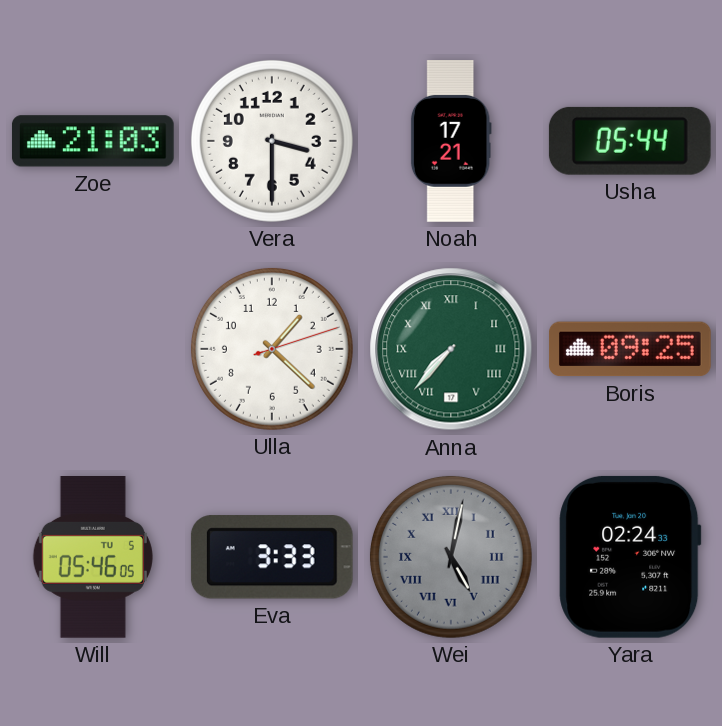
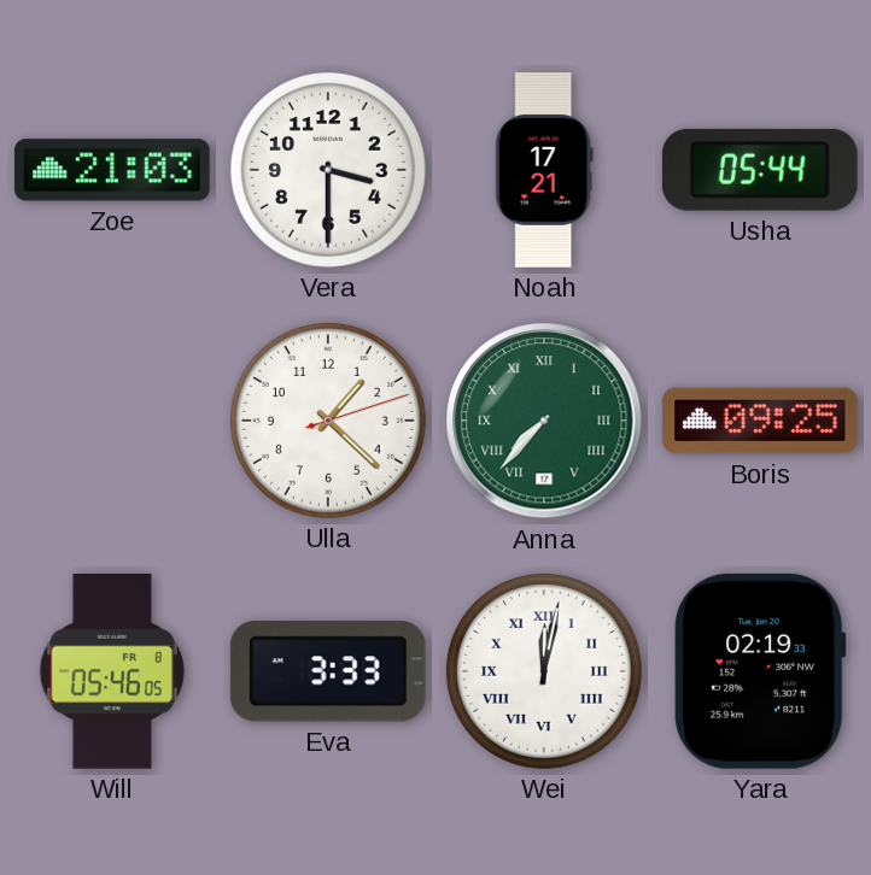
Will date: TU 5 -> FR 8
Wei: 5:02 -> 12:02
Wei dial: grey -> white
Yara: 02:24 -> 02:19
